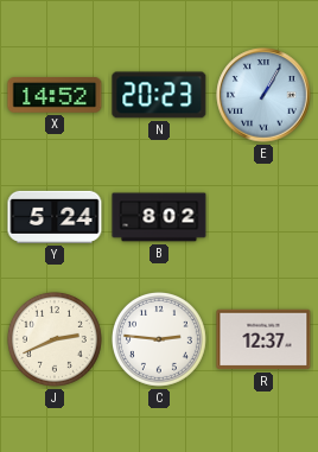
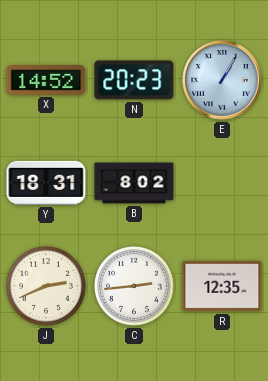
Y: 5:24 -> 18:31
C: 2:46 -> 2:44
R: 12:37 -> 12:35
